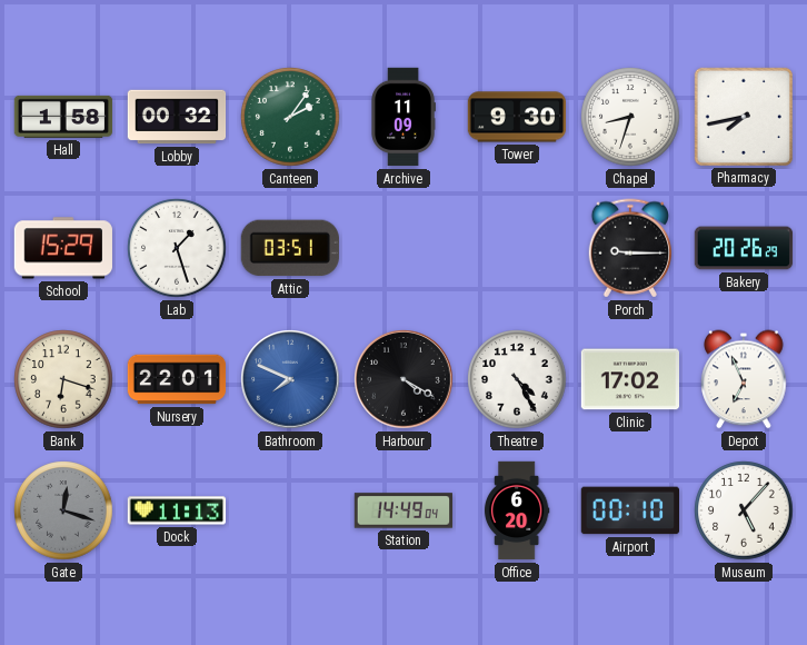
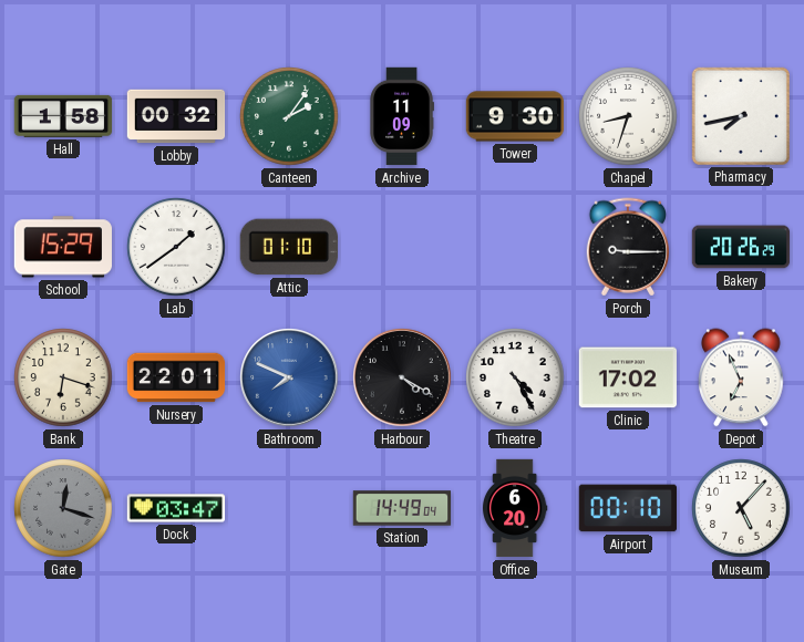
Lab: 1:27 -> 1:39
Attic: 03:51 -> 01:10
Dock: 11:13 -> 03:47
